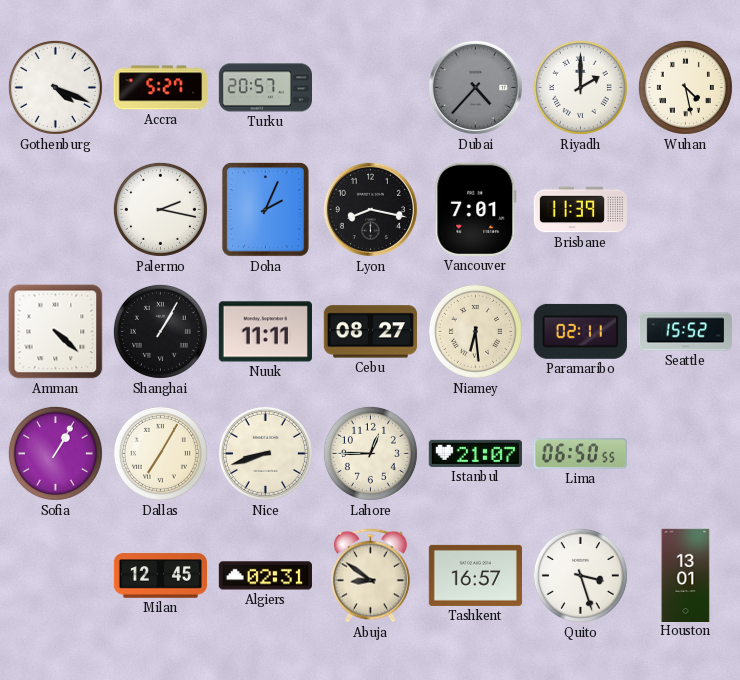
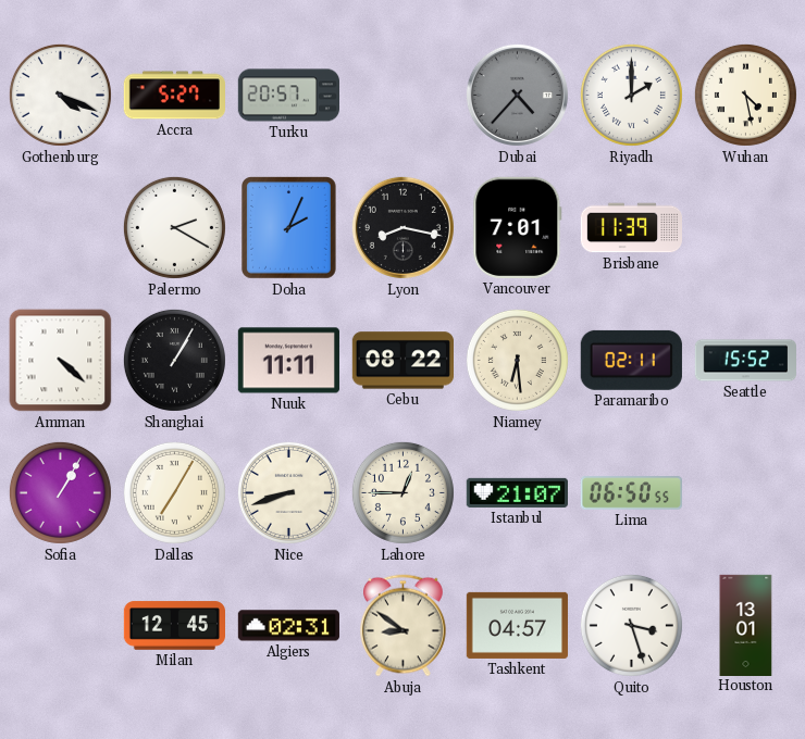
Palermo: 2:17 -> 2:20
Cebu: 08:27 -> 08:22
Tashkent: 16:57 -> 04:57
